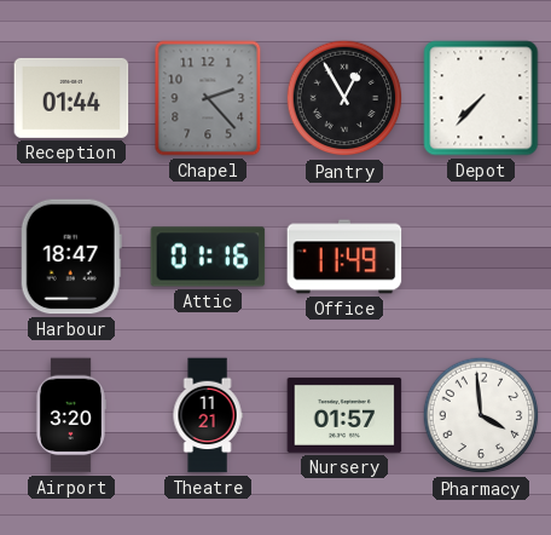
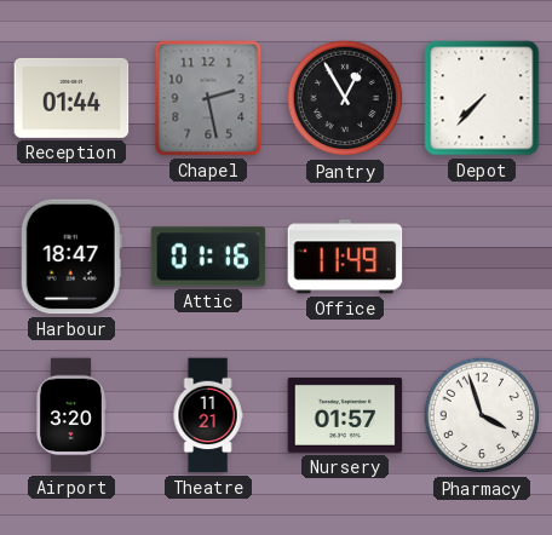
Chapel: 2:23 -> 2:28
Pharmacy: 3:59 -> 3:57
